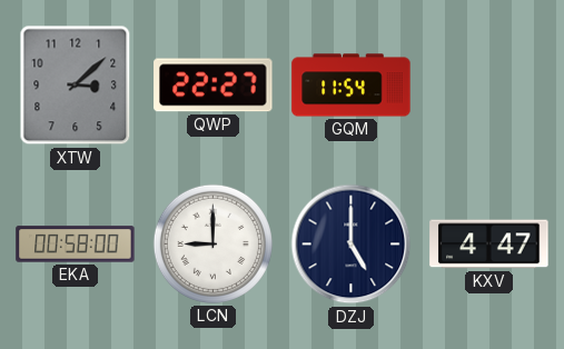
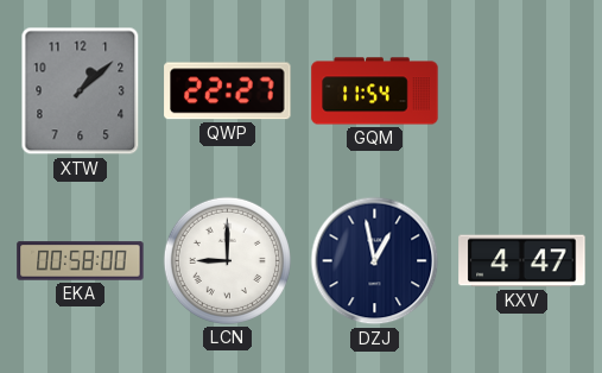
XTW: 3:08 -> 1:08
DZJ: 5:00 -> 12:58
